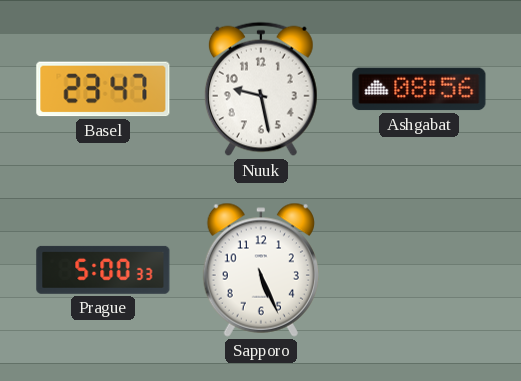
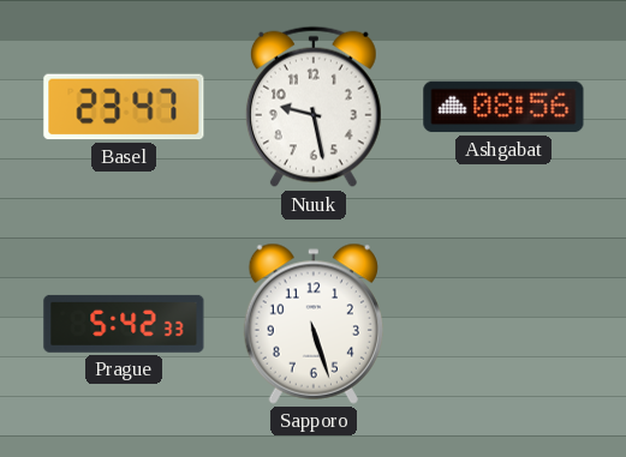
Prague: 5:00 -> 5:42
Sapporo: 5:26 -> 5:27
